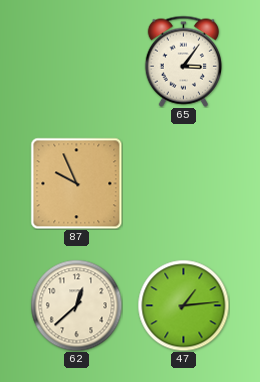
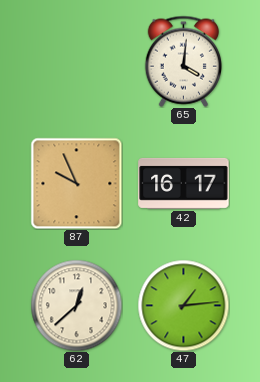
65: 3:06 -> 4:01
42: none -> 16:17
